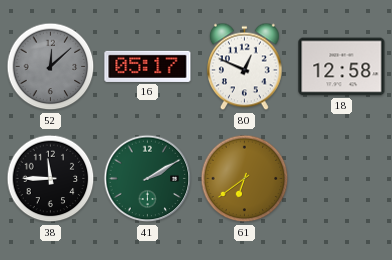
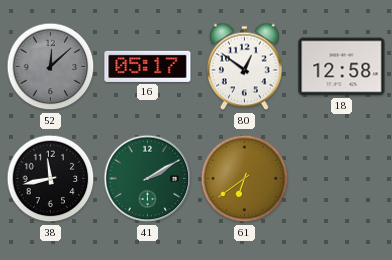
80: 12:49 -> 12:51
38: 11:45 -> 11:43
